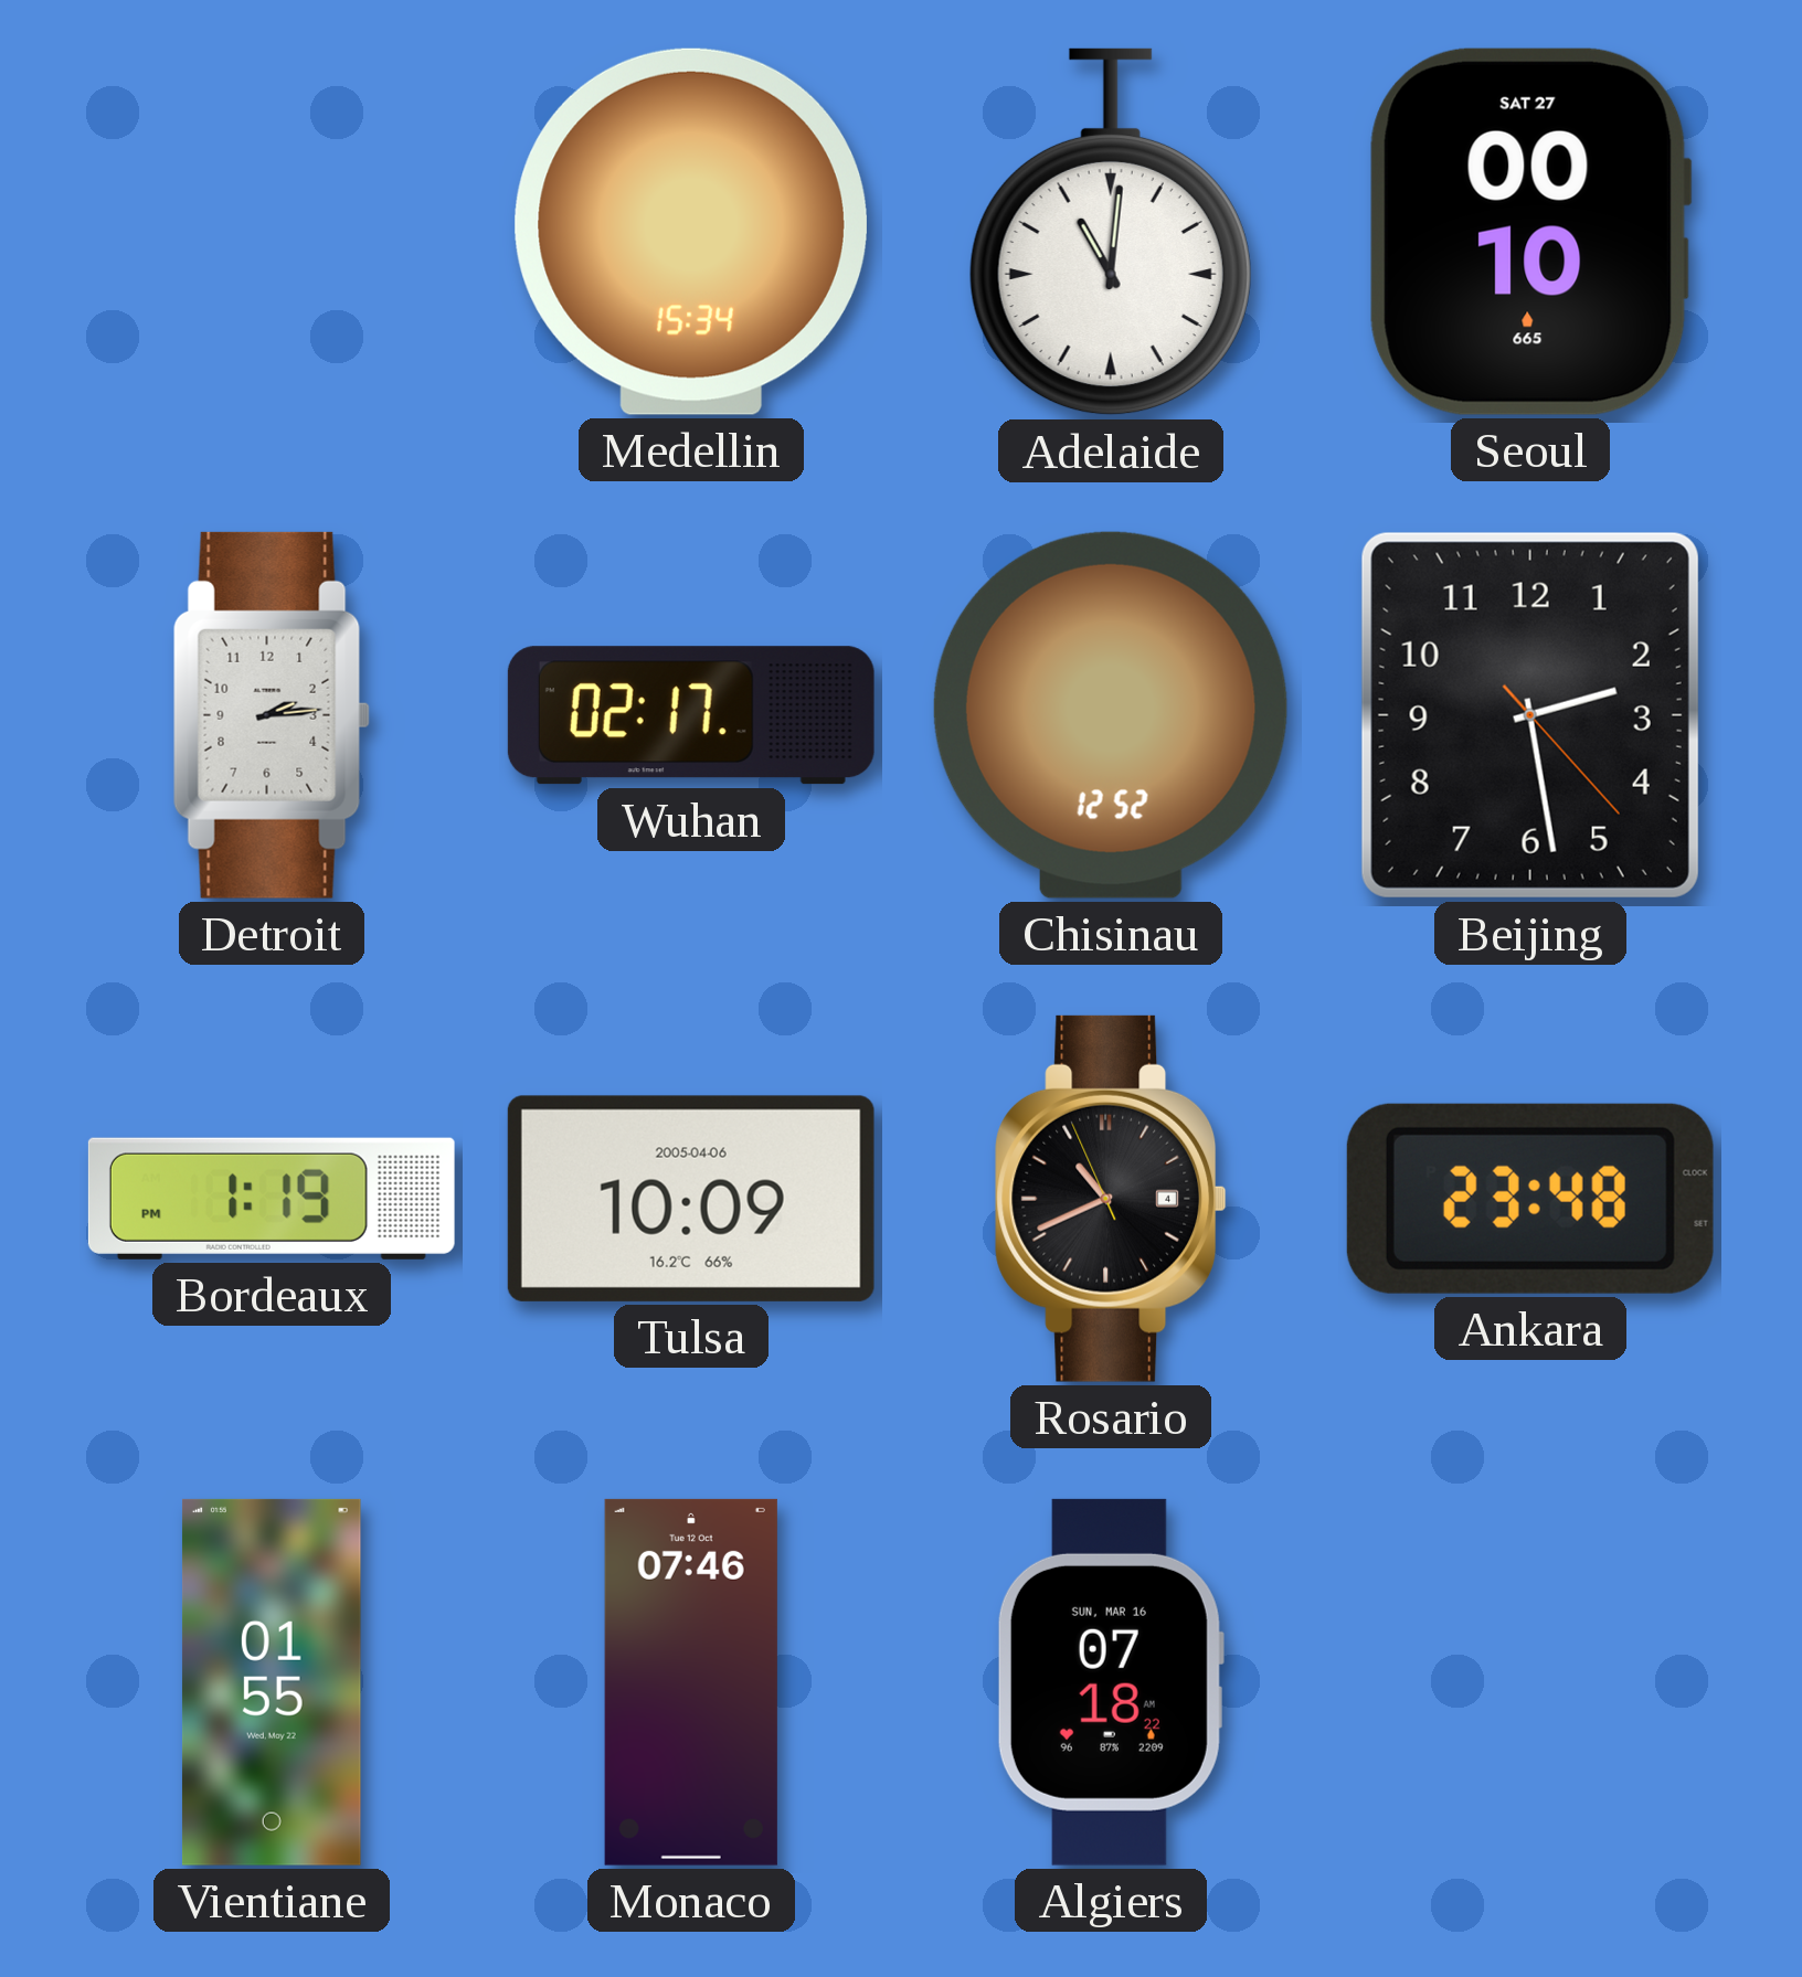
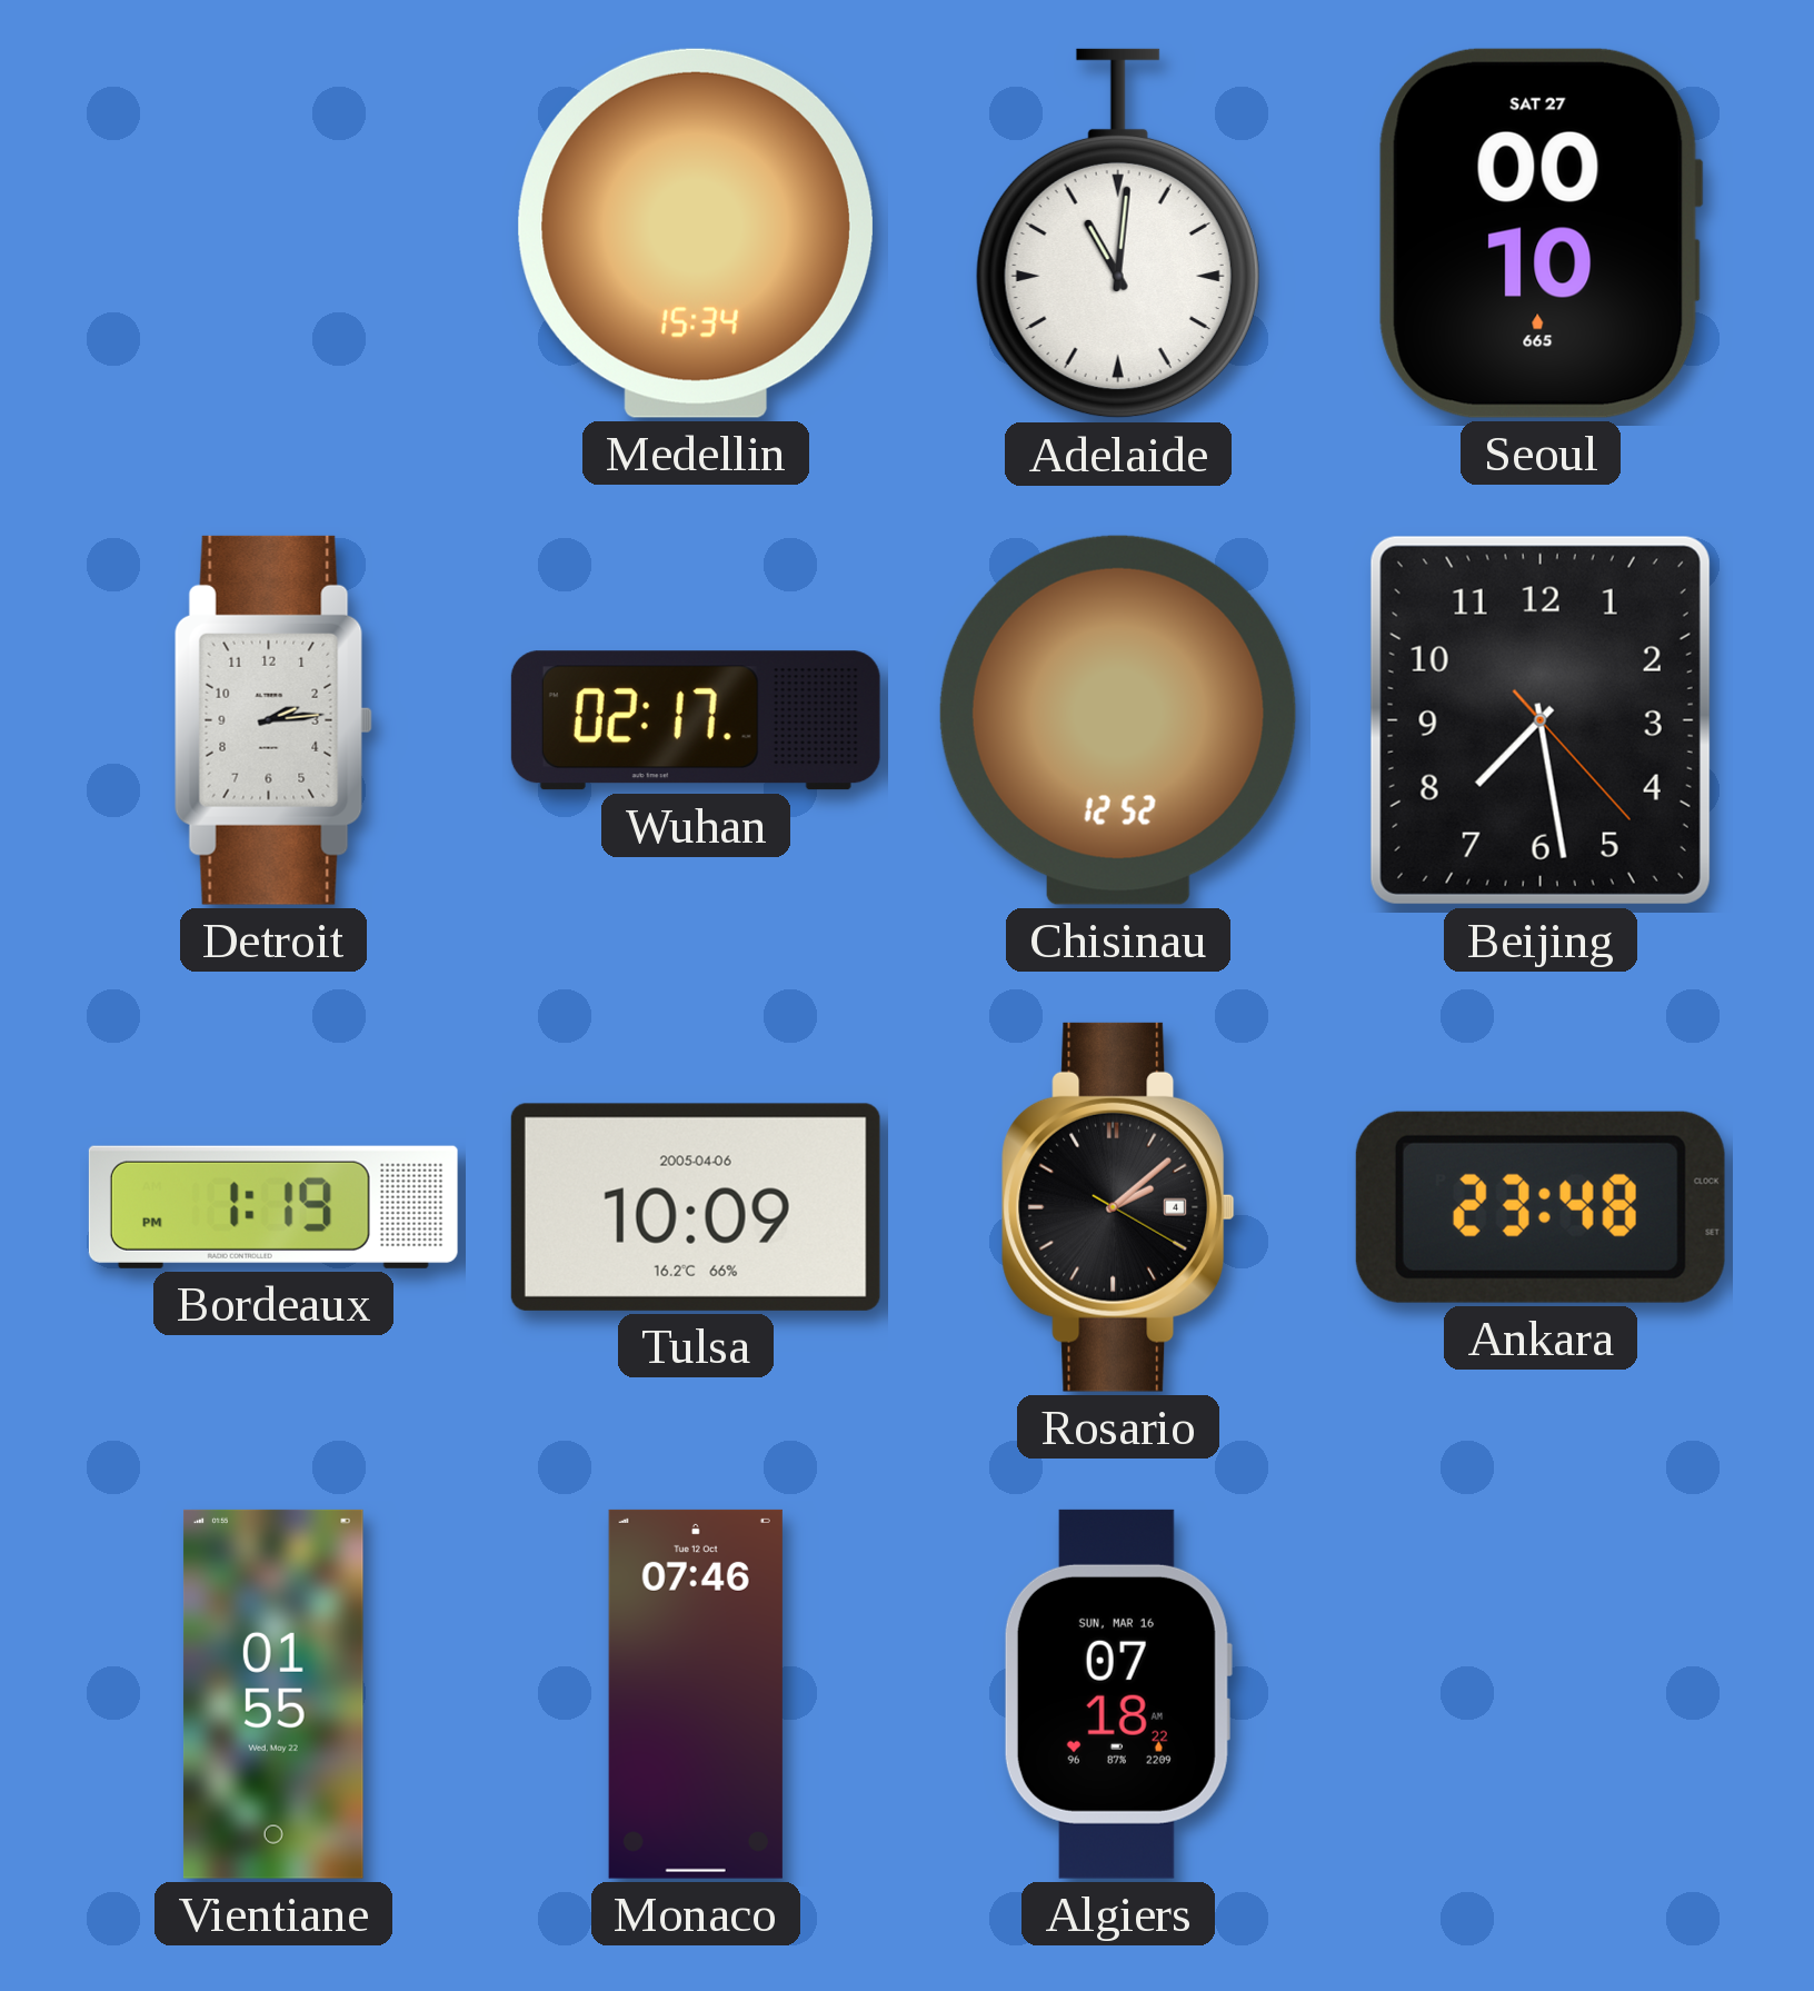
Beijing: 2:28 -> 7:28
Rosario: 10:40 -> 2:08
